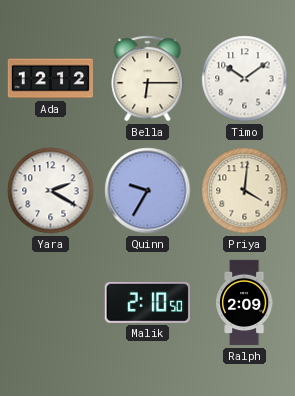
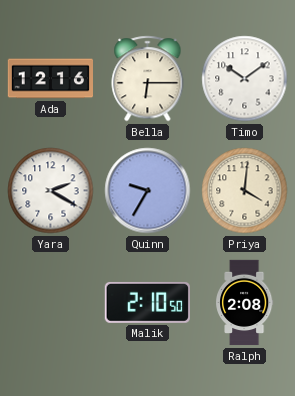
Ada: 12:12 -> 12:16
Ralph: 2:09 -> 2:08
